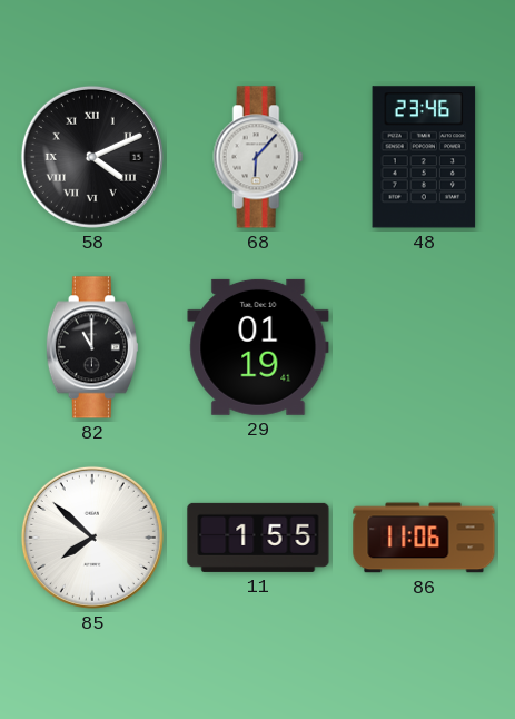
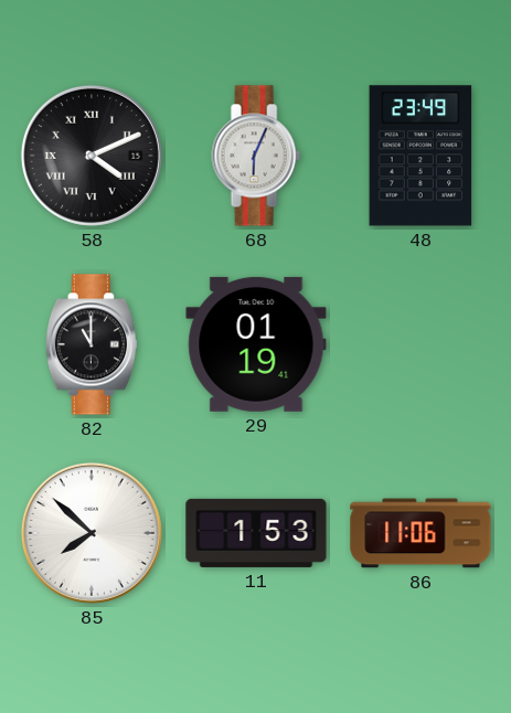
68: 6:07 -> 6:04
48: 23:46 -> 23:49
11: 1:55 -> 1:53
